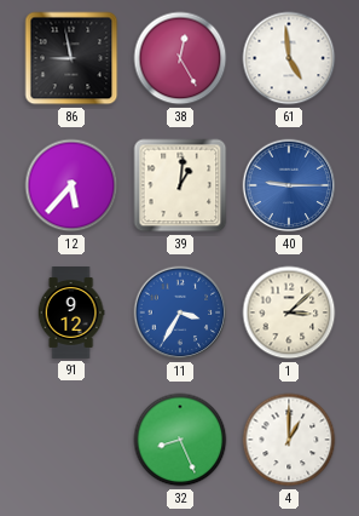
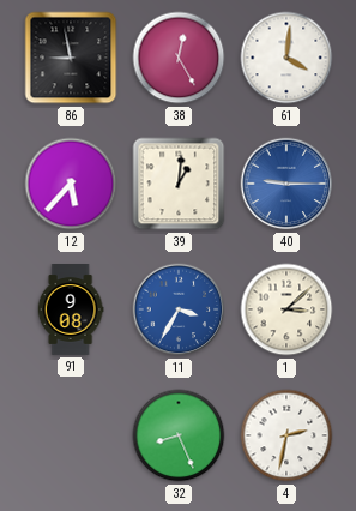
61: 4:59 -> 4:01
91: 9:12 -> 9:08
4: 1:00 -> 2:32
